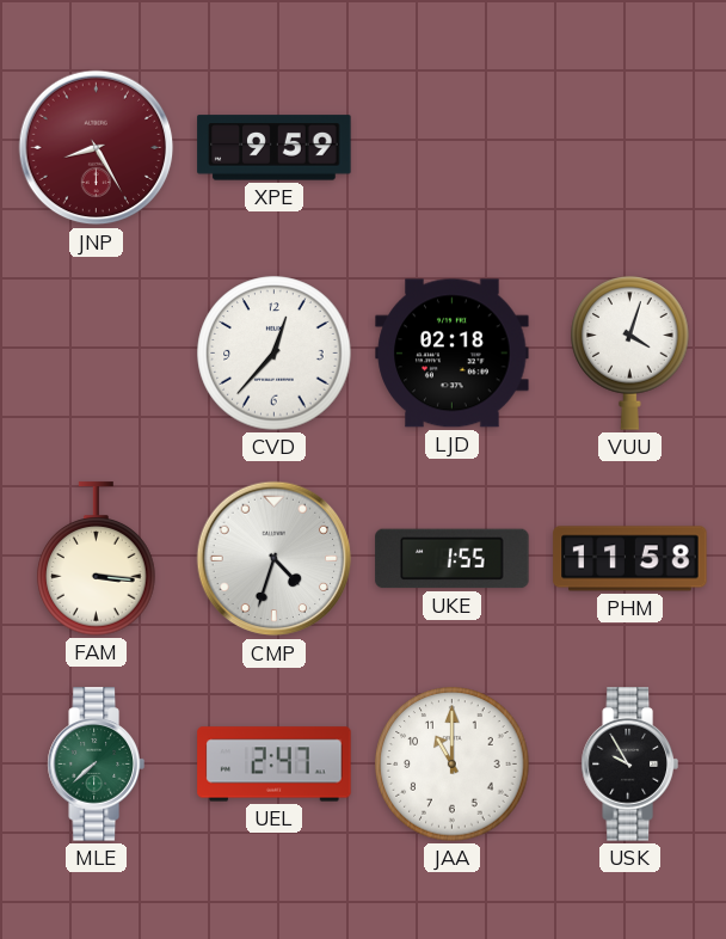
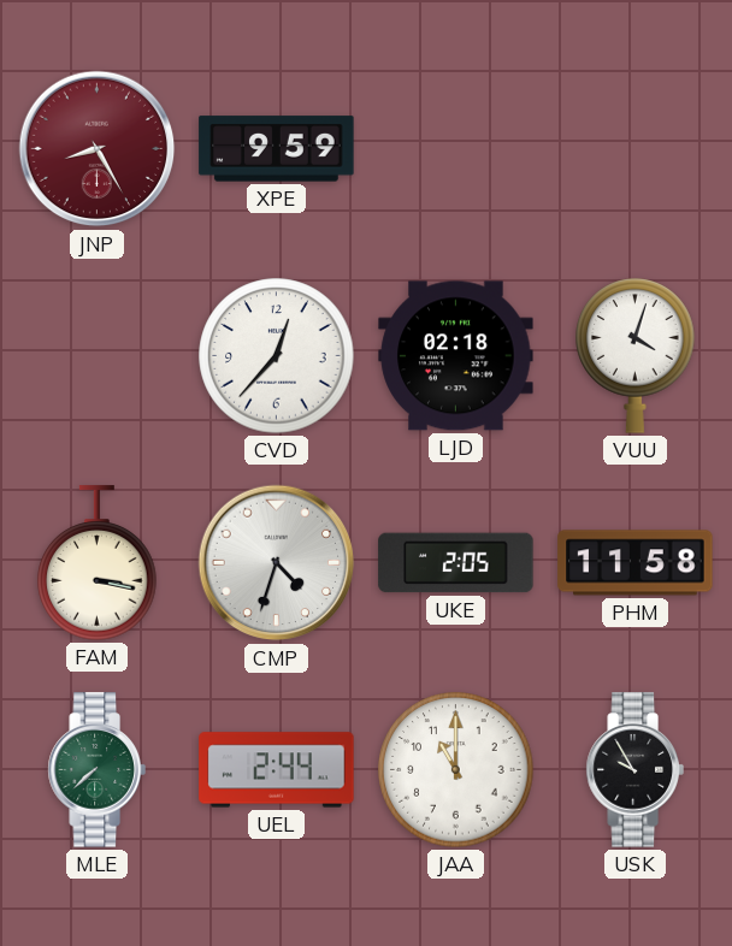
FAM: 3:16 -> 3:17
UKE: 1:55 -> 2:05
UEL: 2:47 -> 2:44
